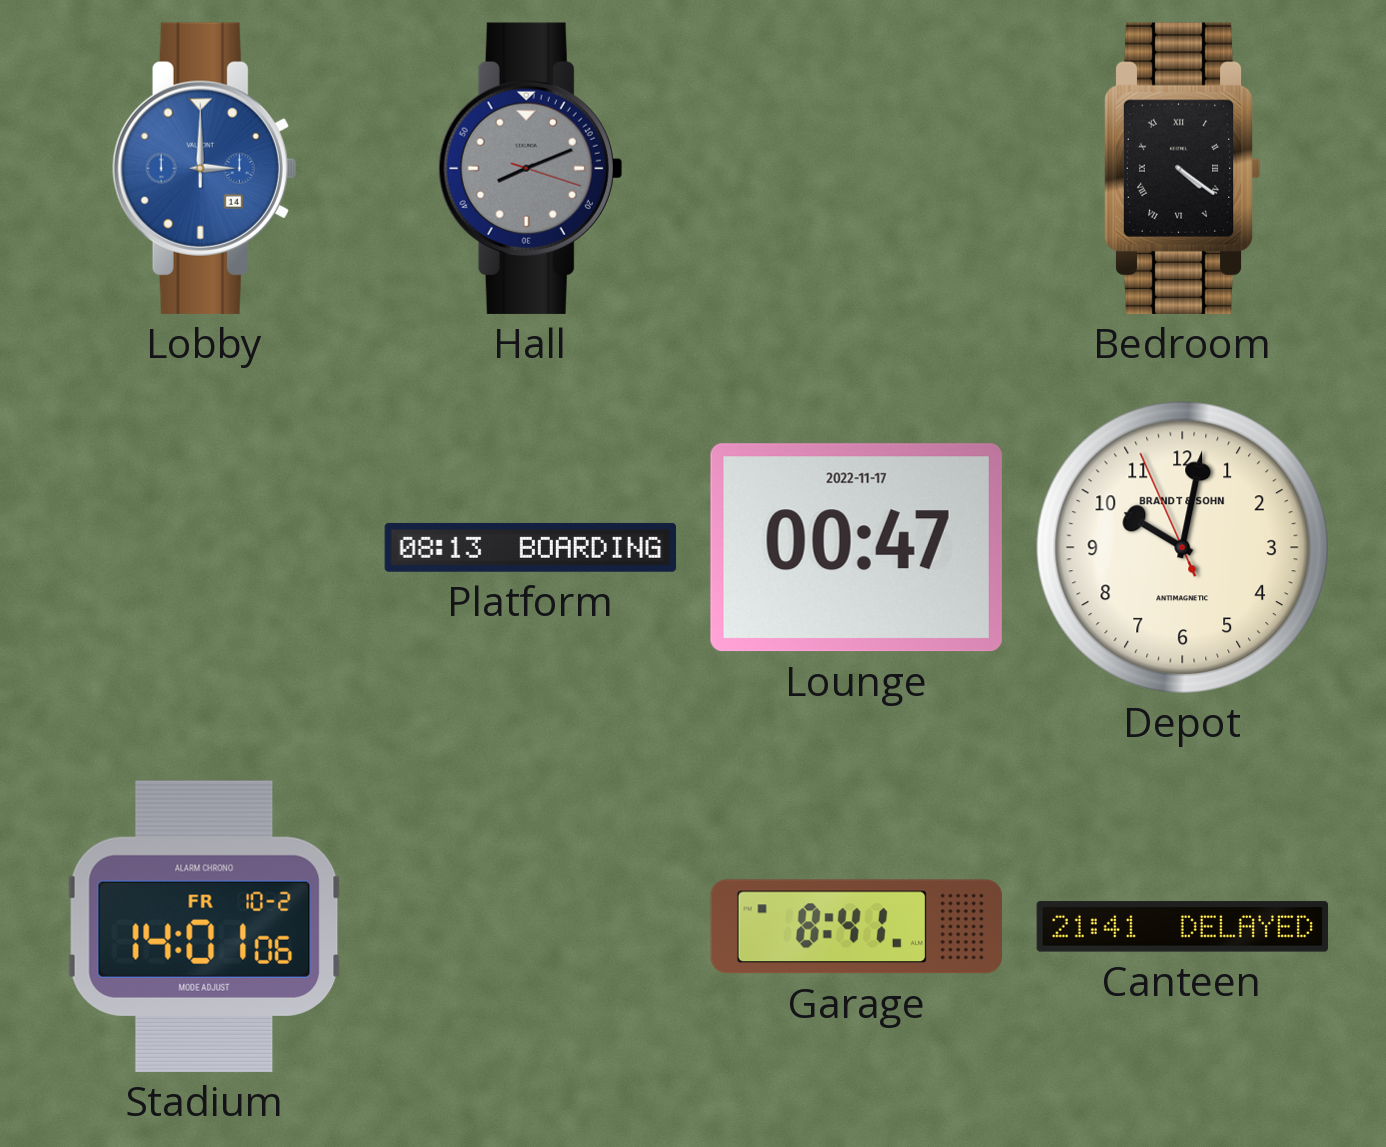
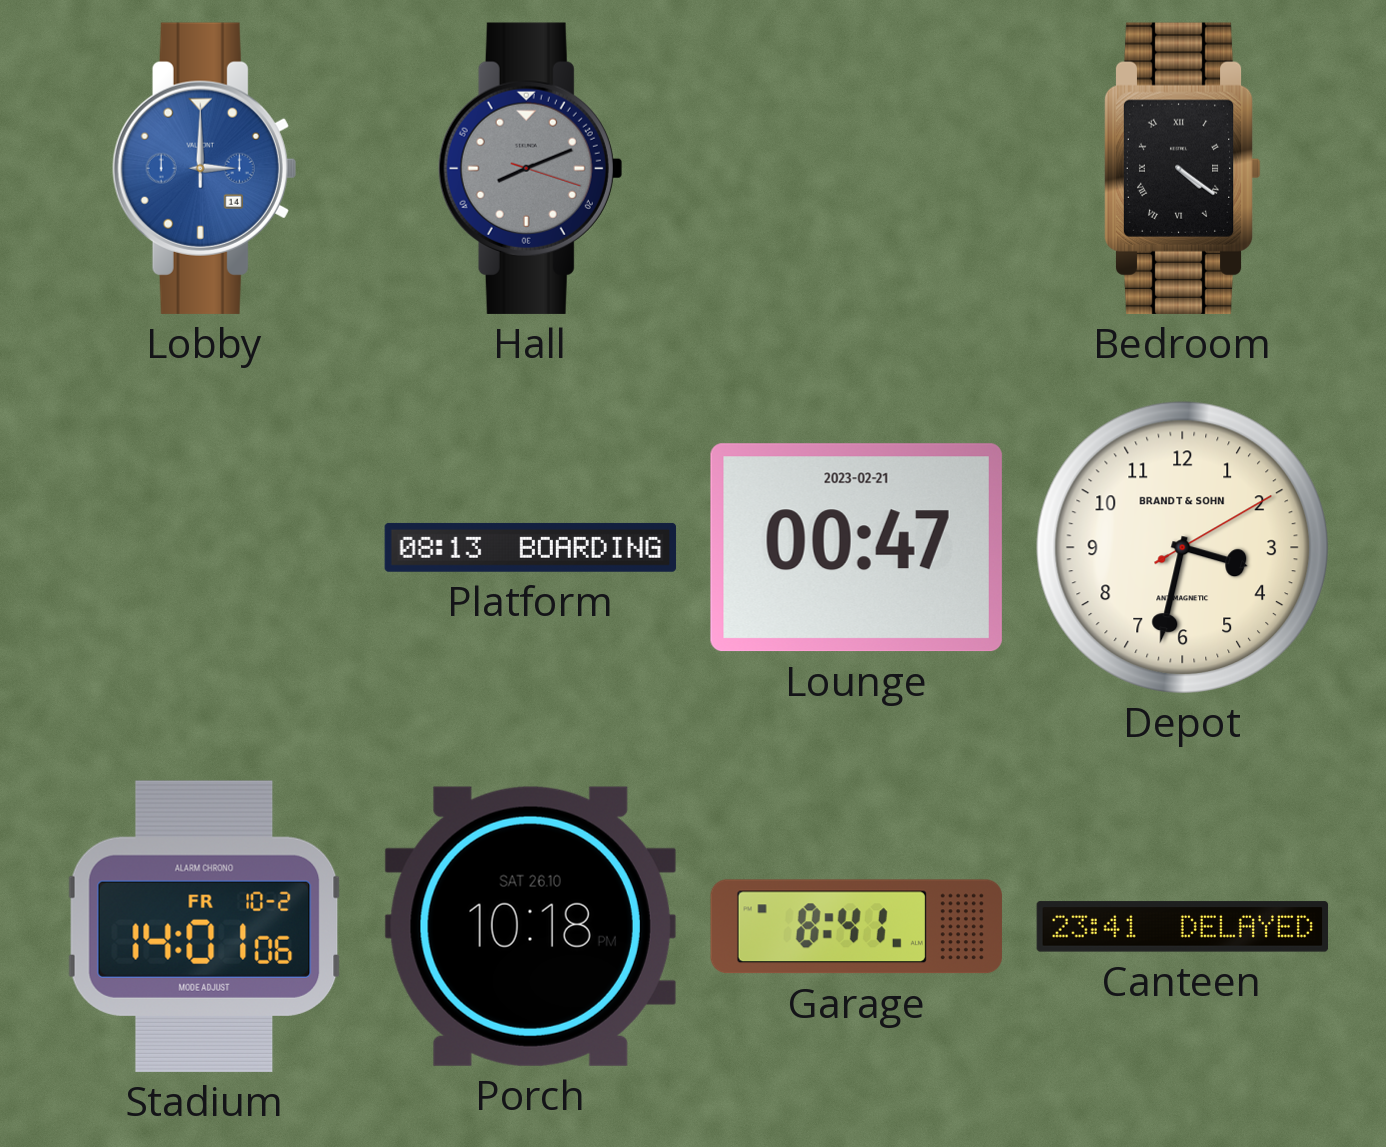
Lounge date: 2022-11-17 -> 2023-02-21
Depot: 10:01 -> 3:32
Porch: none -> 10:18
Canteen: 21:41 -> 23:41
